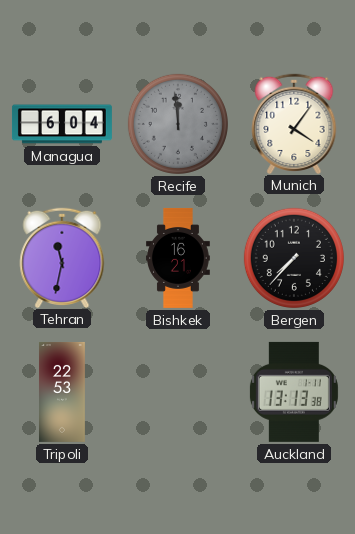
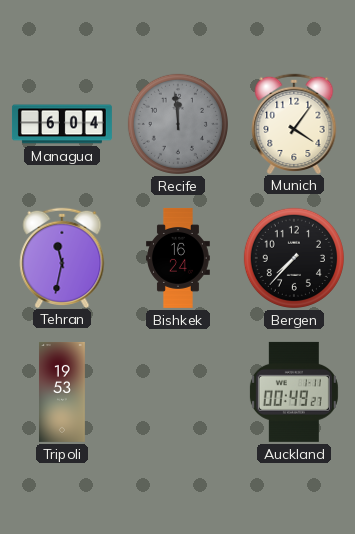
Bishkek: 16:21 -> 16:24
Tripoli: 22:53 -> 19:53
Auckland: 13:13 -> 00:49
